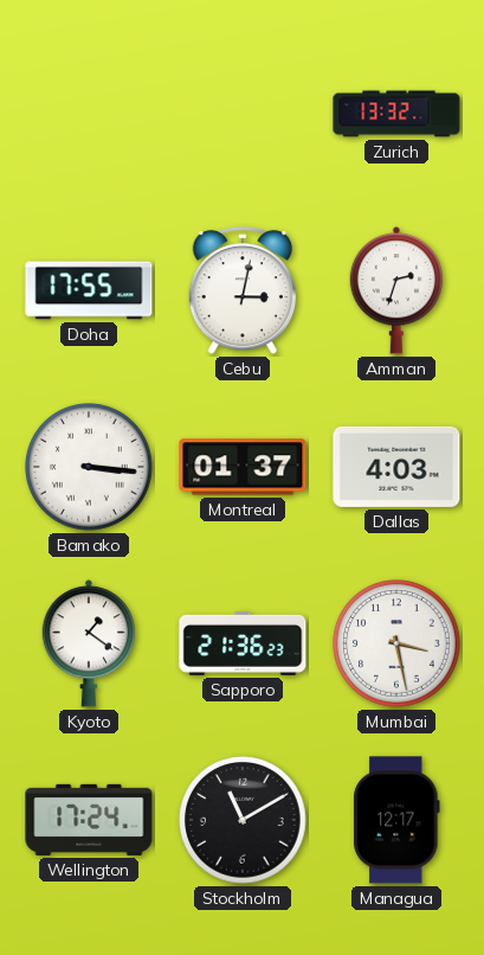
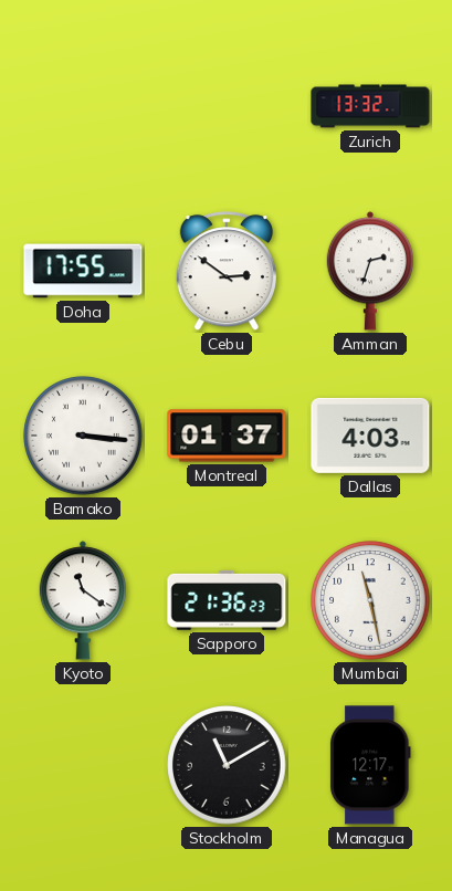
Cebu: 3:02 -> 2:51
Kyoto: 1:21 -> 11:21
Mumbai: 3:28 -> 11:28
Wellington: 17:24 -> none
